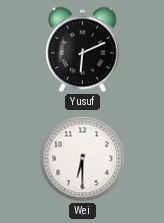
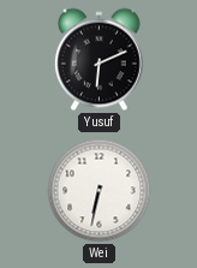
Wei: 6:30 -> 6:32
